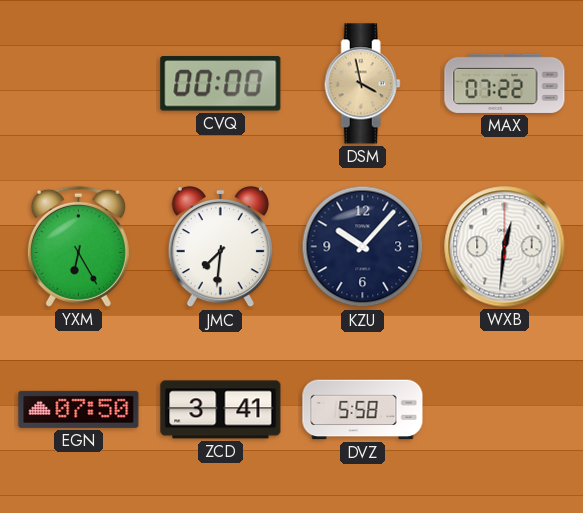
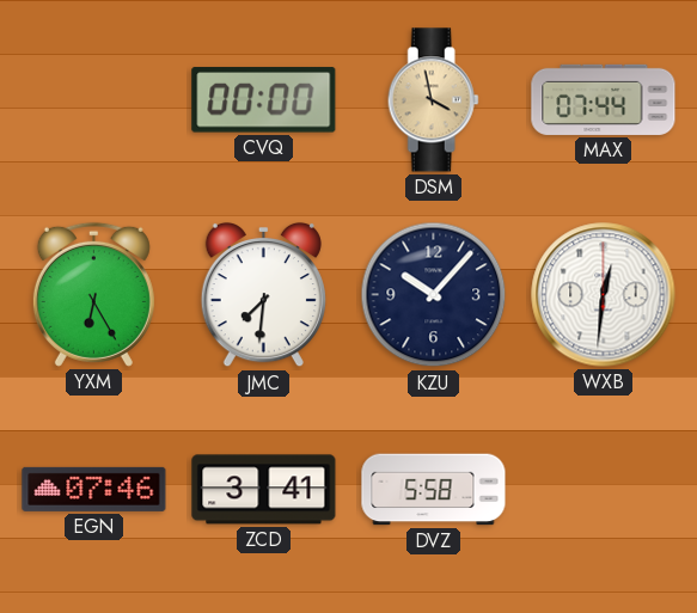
MAX: 07:22 -> 07:44
EGN: 07:50 -> 07:46
